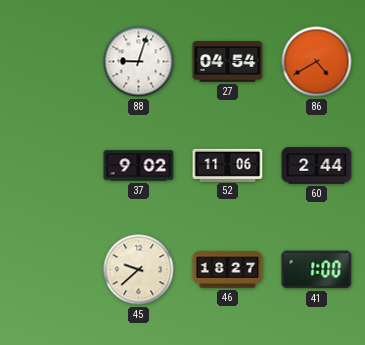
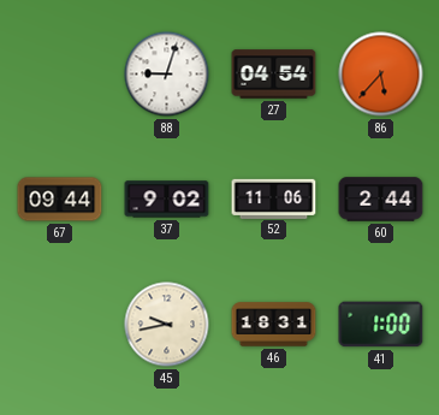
86: 4:40 -> 5:37
67: none -> 09:44
45: 9:38 -> 9:43
46: 18:27 -> 18:31
